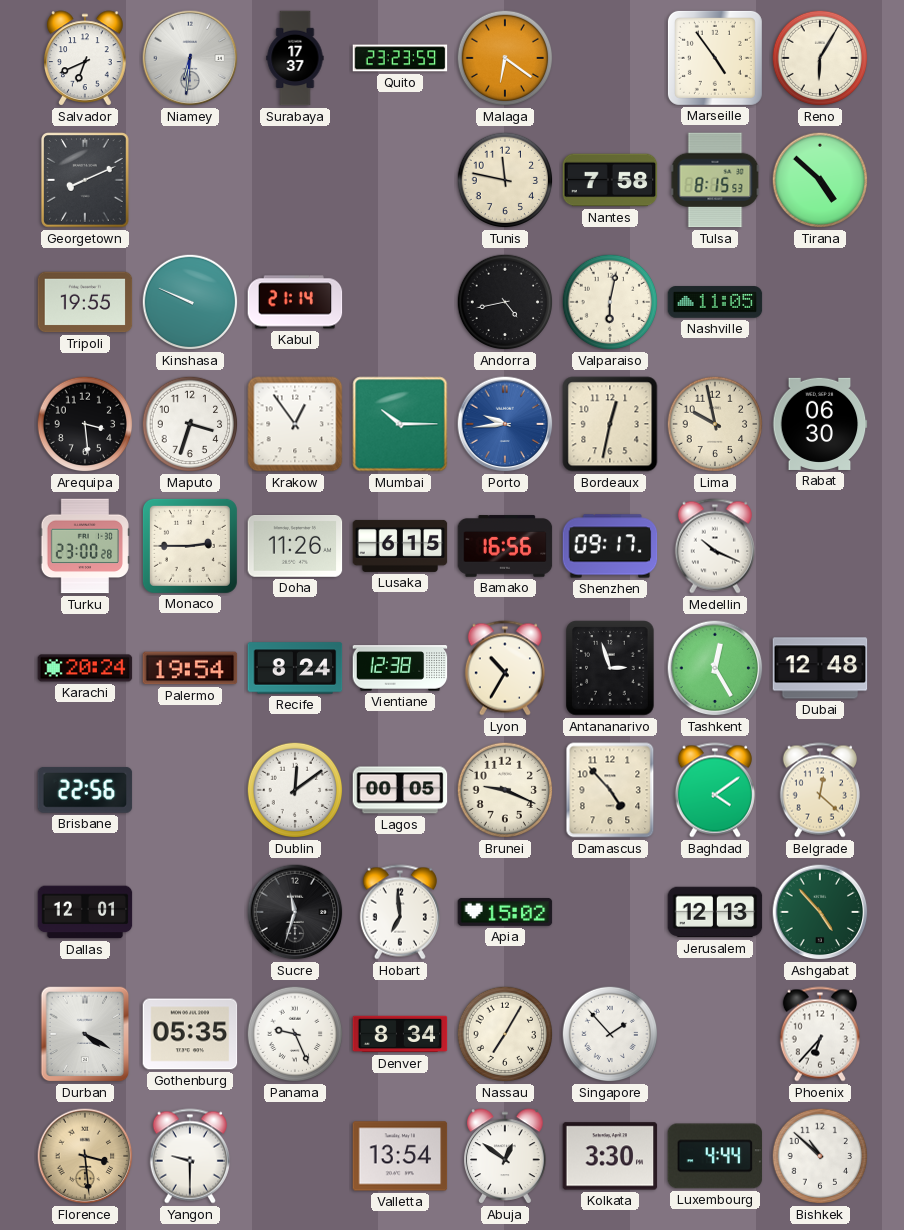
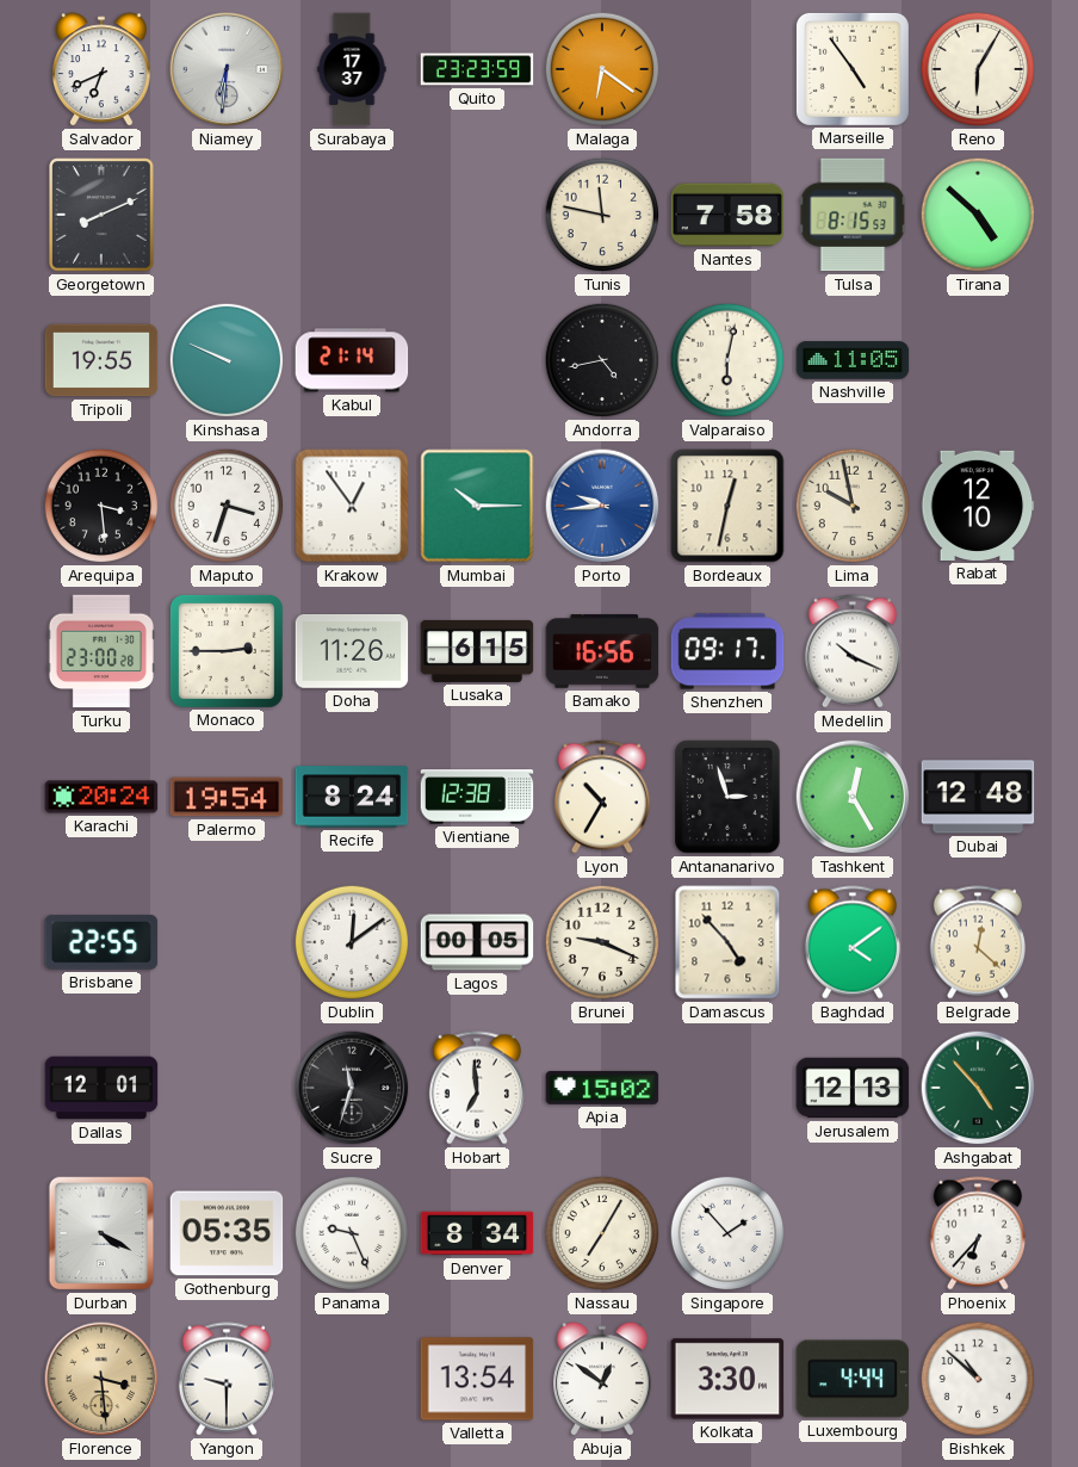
Rabat: 06:30 -> 12:10
Brisbane: 22:56 -> 22:55
